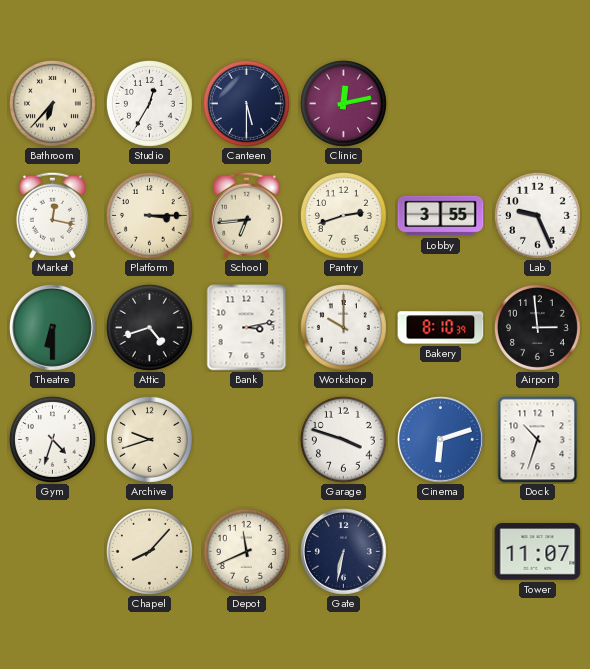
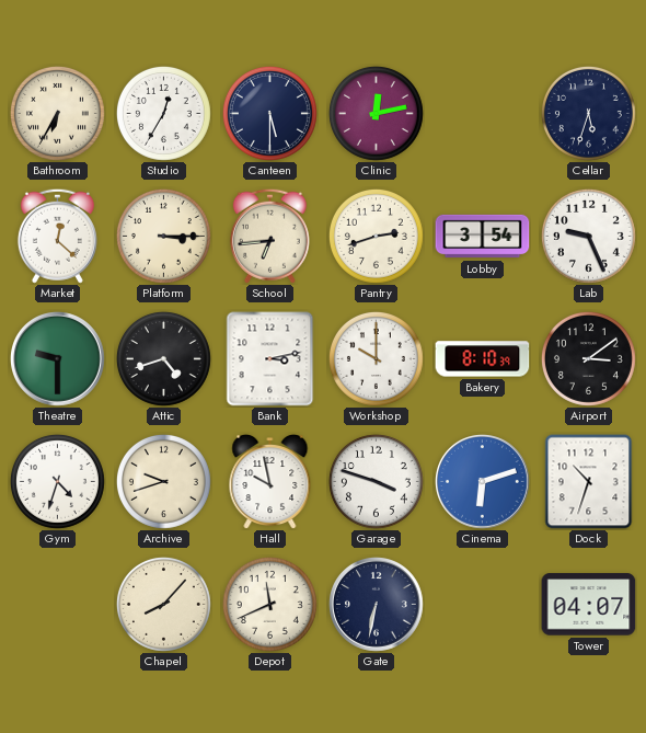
Bathroom: 6:37 -> 6:35
Cellar: none -> 5:33
Market: 12:17 -> 12:22
Lobby: 3:55 -> 3:54
Theatre: 6:30 -> 9:30
Airport: 2:59 -> 3:09
Hall: none -> 9:58
Tower: 11:07 -> 04:07
